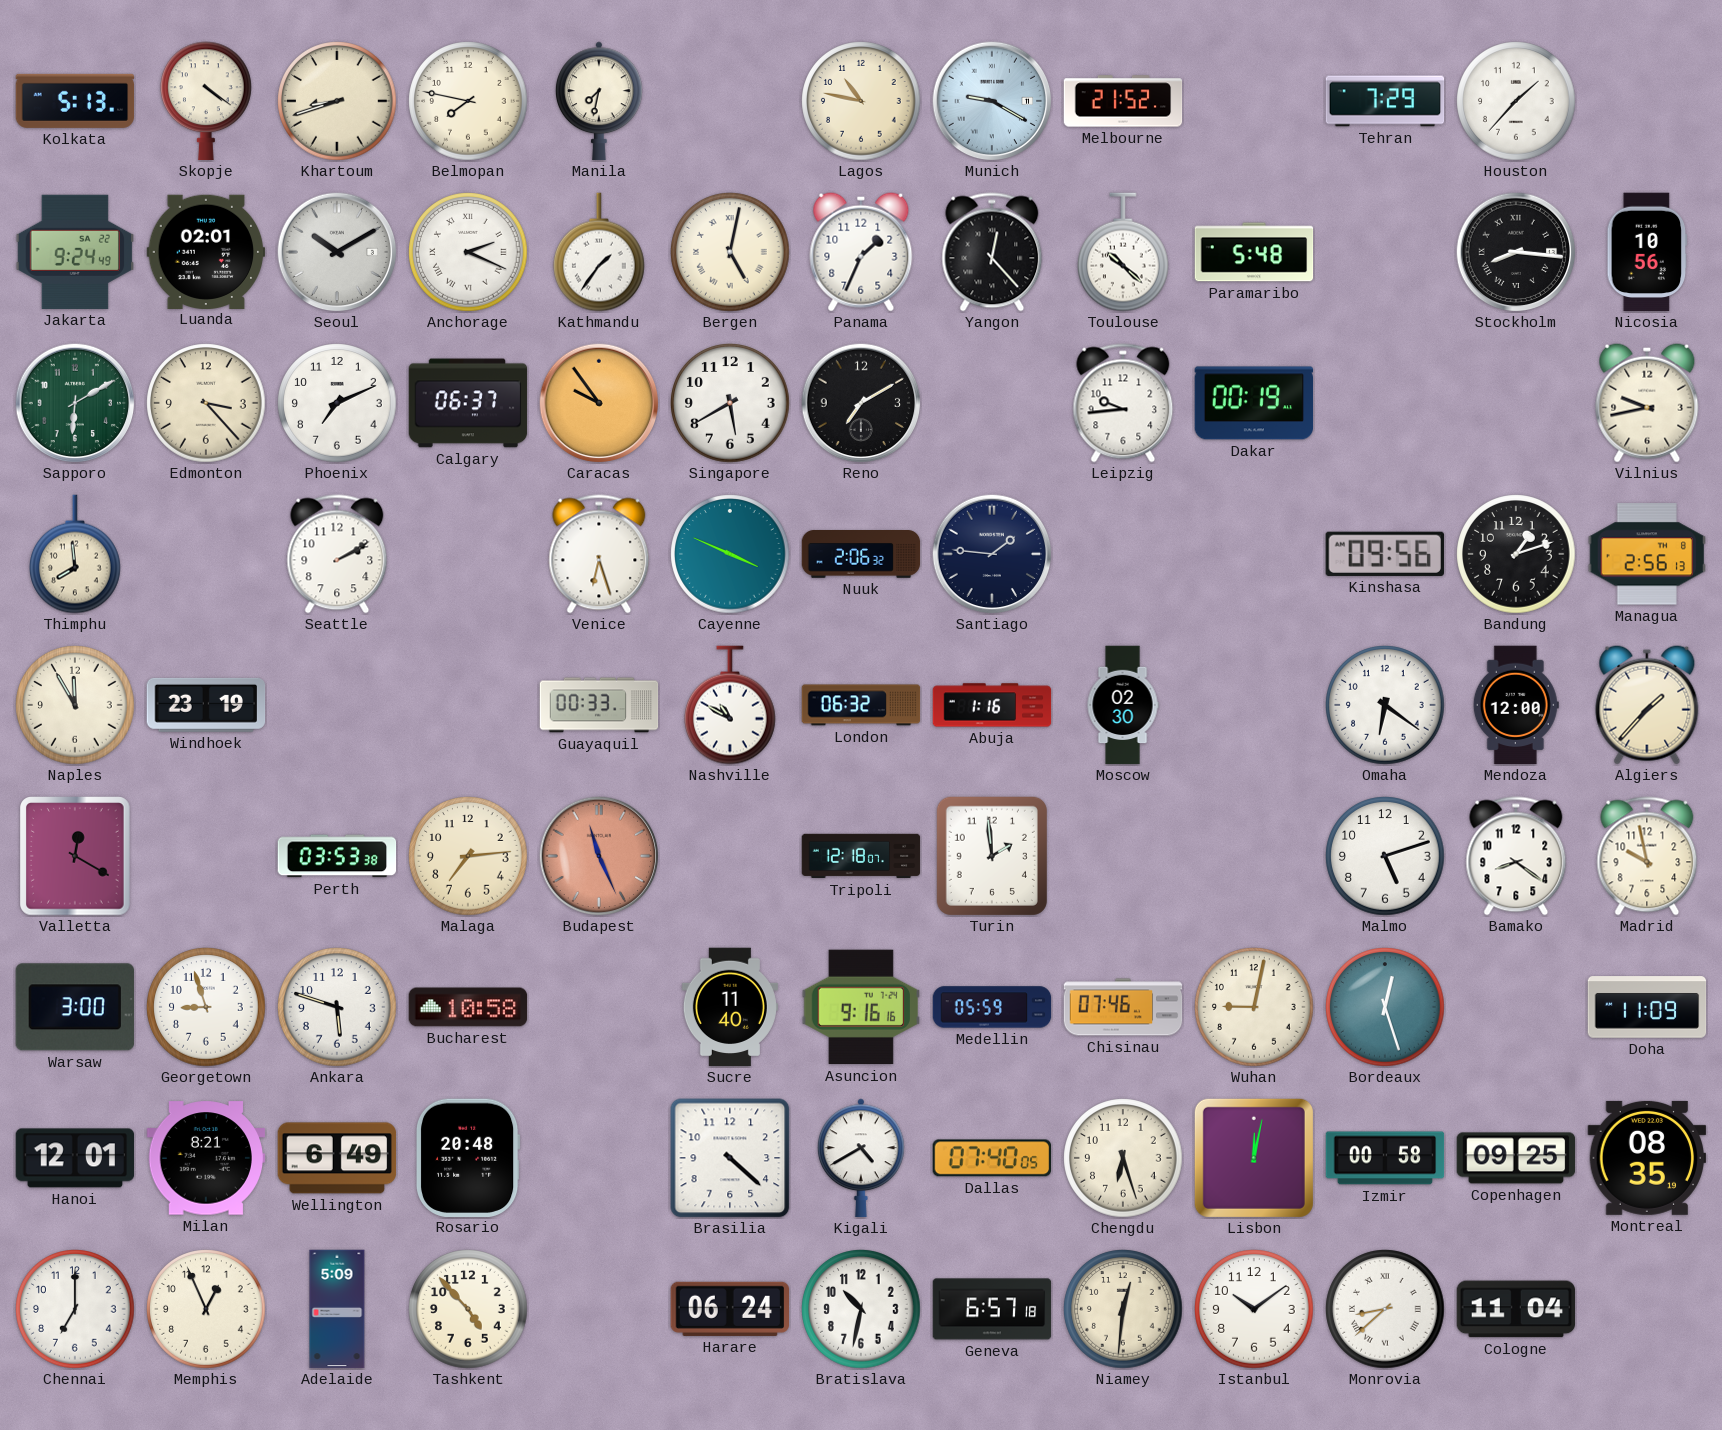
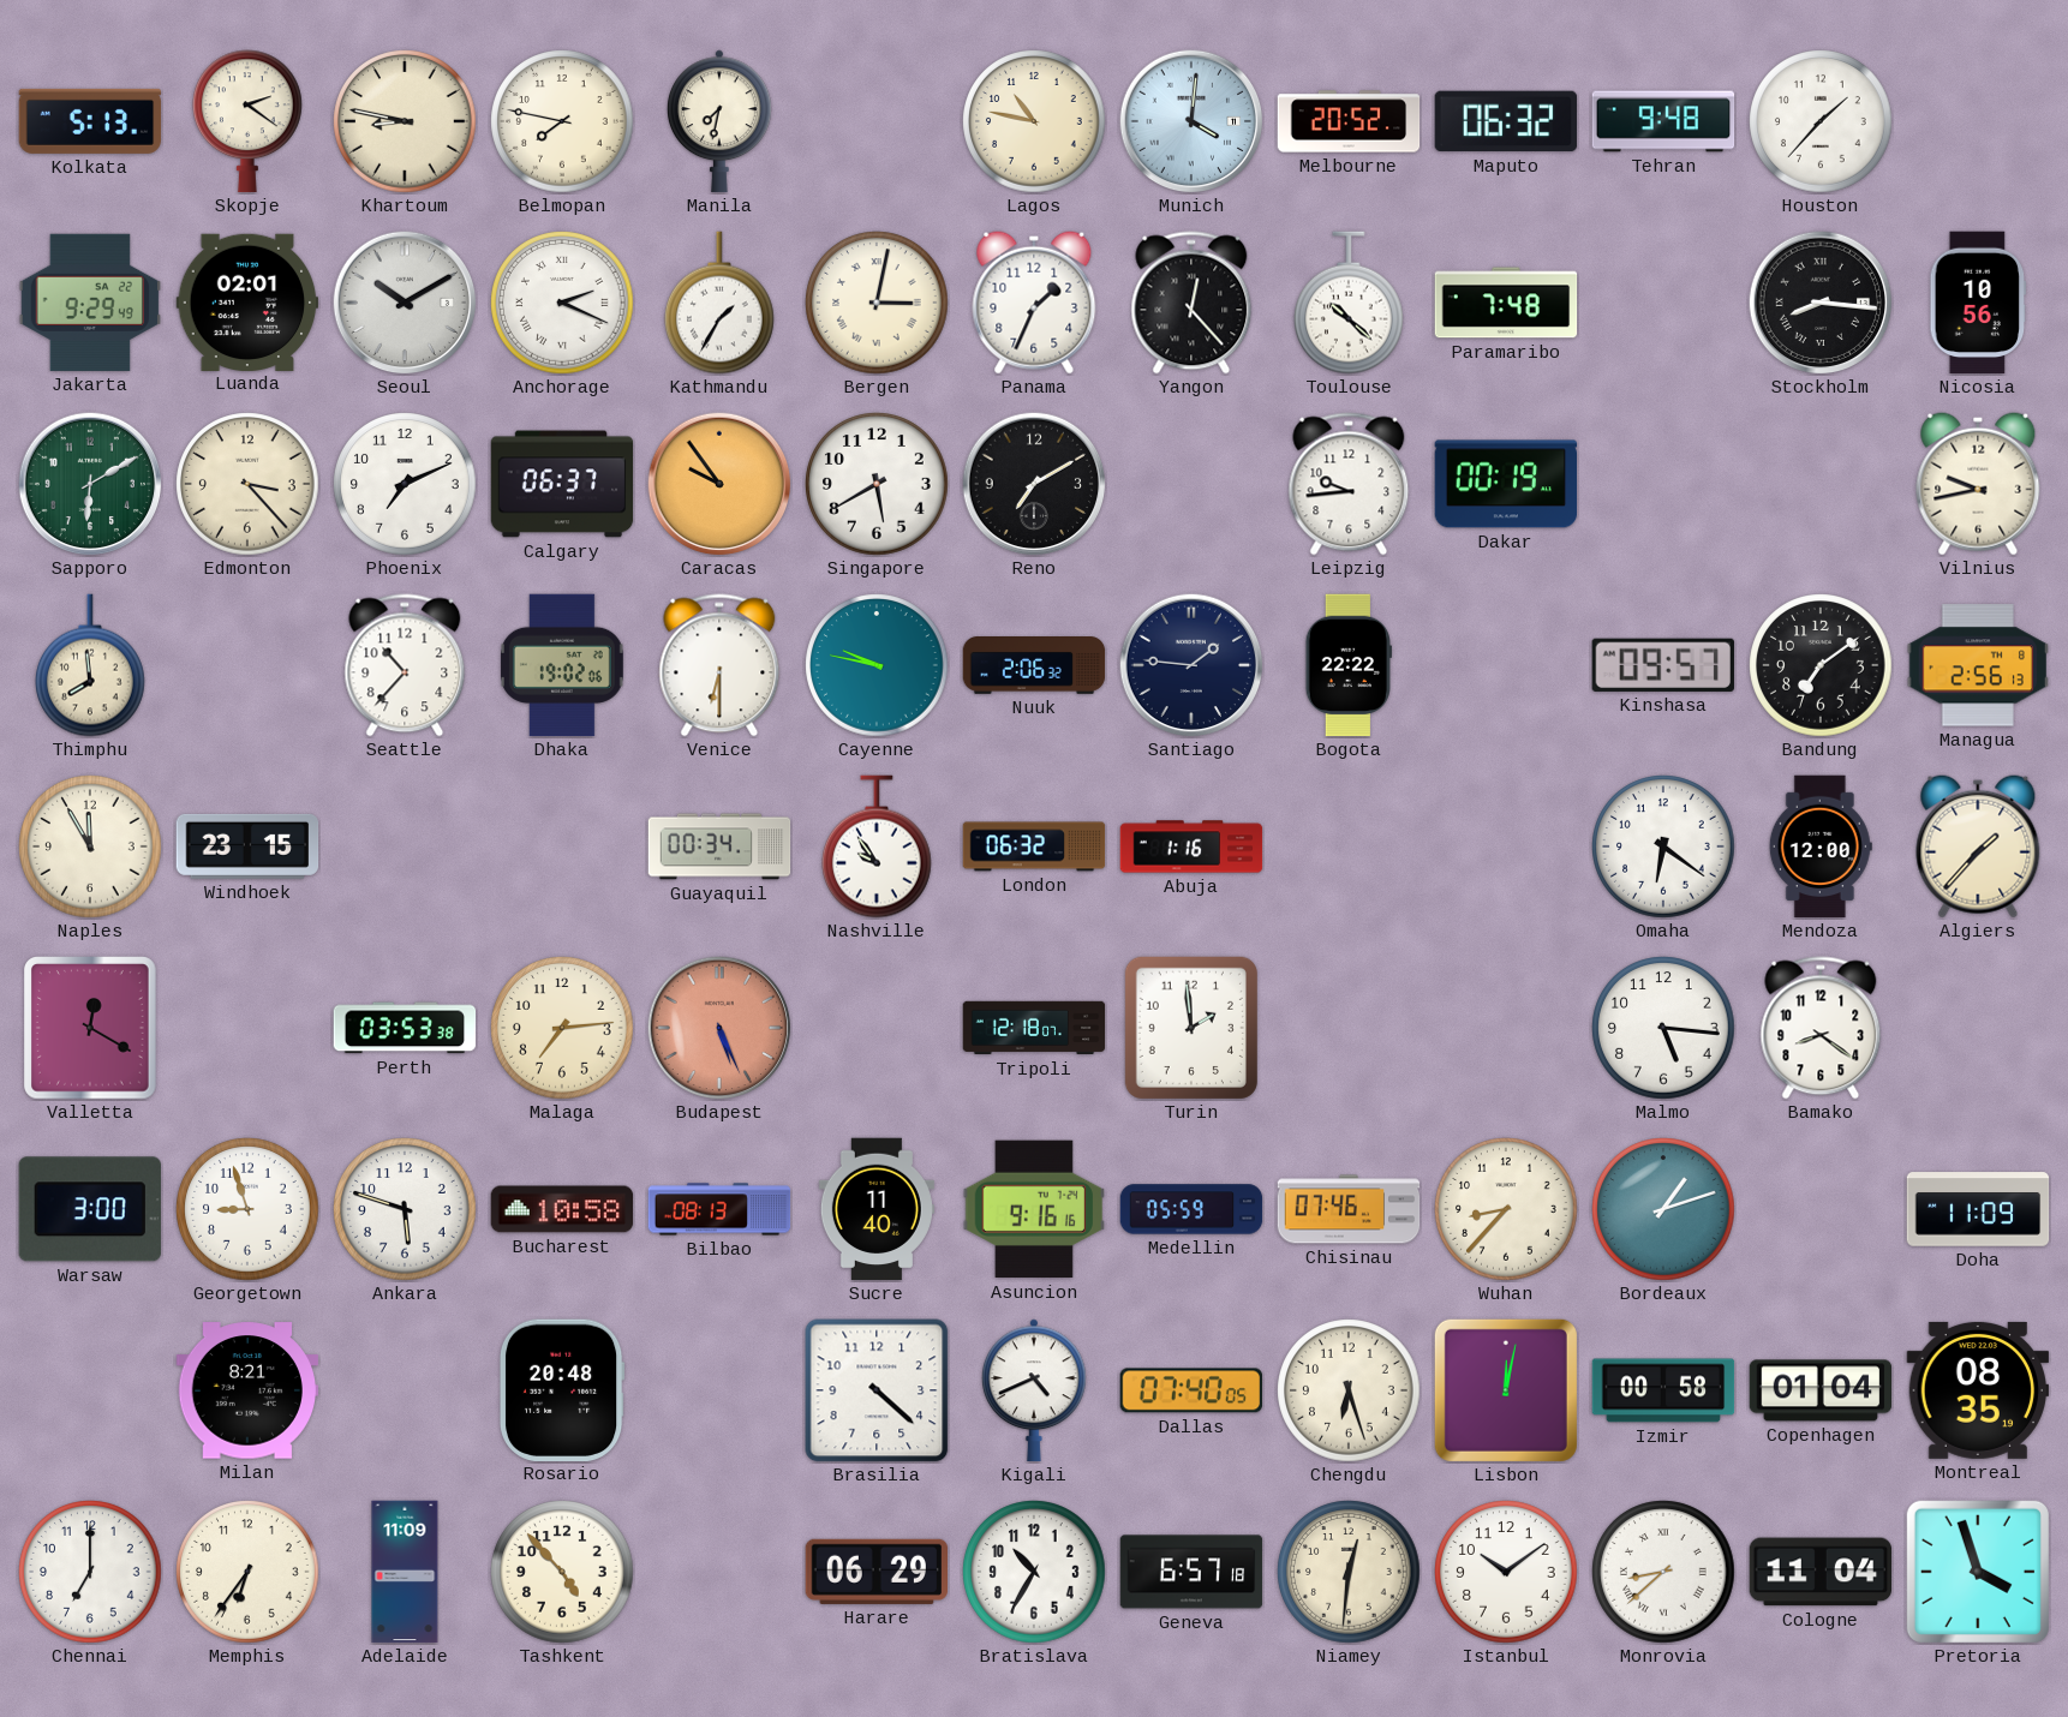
Skopje: 4:21 -> 2:21
Khartoum: 8:42 -> 8:47
Munich: 9:20 -> 4:01
Melbourne: 21:52 -> 20:52
Maputo: none -> 06:32
Tehran: 7:29 -> 9:48
Jakarta: 9:24 -> 9:29
Kathmandu: 1:36 -> 1:35
Bergen: 5:02 -> 3:02
Paramaribo: 5:48 -> 7:48
Seattle: 2:10 -> 10:37
Dhaka: none -> 19:02
Venice: 6:27 -> 6:30
Cayenne: 3:49 -> 9:47
Bogota: none -> 22:22
Kinshasa: 09:56 -> 09:57
Bandung: 1:12 -> 7:09
Windhoek: 23:19 -> 23:15
Guayaquil: 00:33 -> 00:34
Nashville: 10:50 -> 9:54
Moscow: 02:30 -> none
Budapest: 11:26 -> 5:26
Malmo: 5:12 -> 5:16
Madrid: 9:58 -> none
Bilbao: none -> 08:13
Wuhan: 9:02 -> 8:37
Bordeaux: 12:27 -> 1:12
Hanoi: 12:01 -> none
Wellington: 6:49 -> none
Kigali: 4:40 -> 4:41
Copenhagen: 09:25 -> 01:04
Memphis: 12:56 -> 6:36
Adelaide: 5:09 -> 11:09
Harare: 06:24 -> 06:29
Bratislava: 10:32 -> 10:35
Pretoria: none -> 3:57
